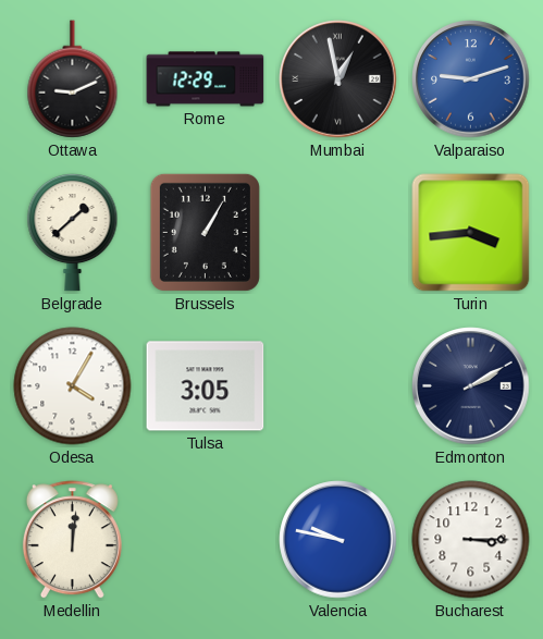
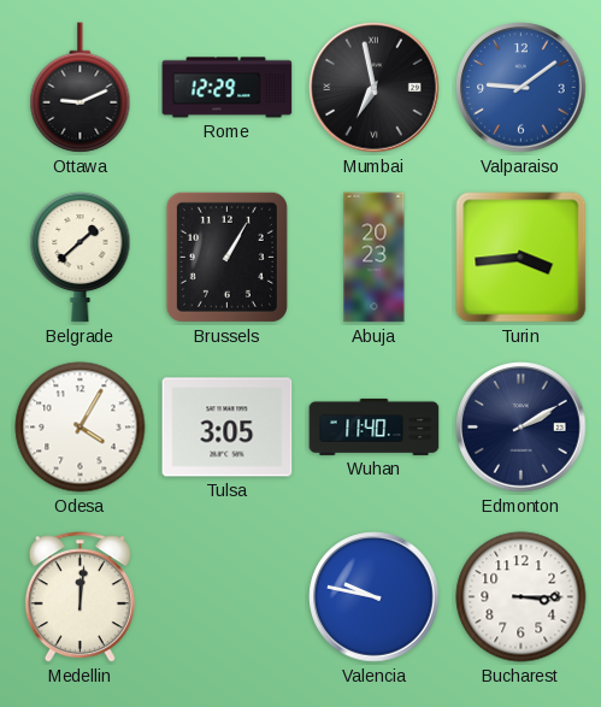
Mumbai: 12:58 -> 6:58
Valparaiso: 9:12 -> 9:09
Abuja: none -> 20:23
Wuhan: none -> 11:40
